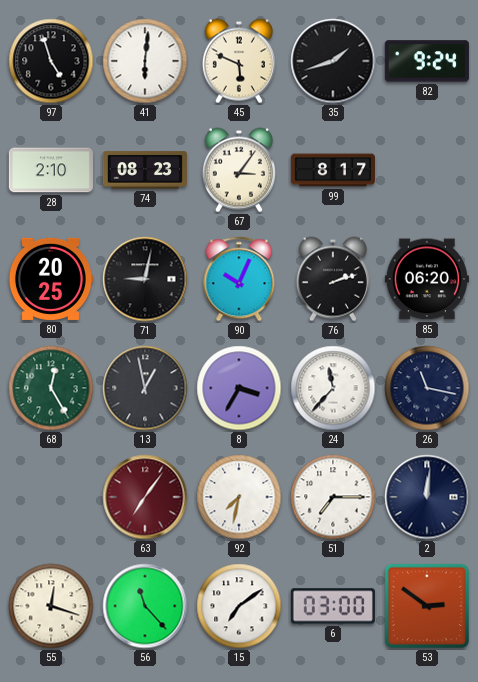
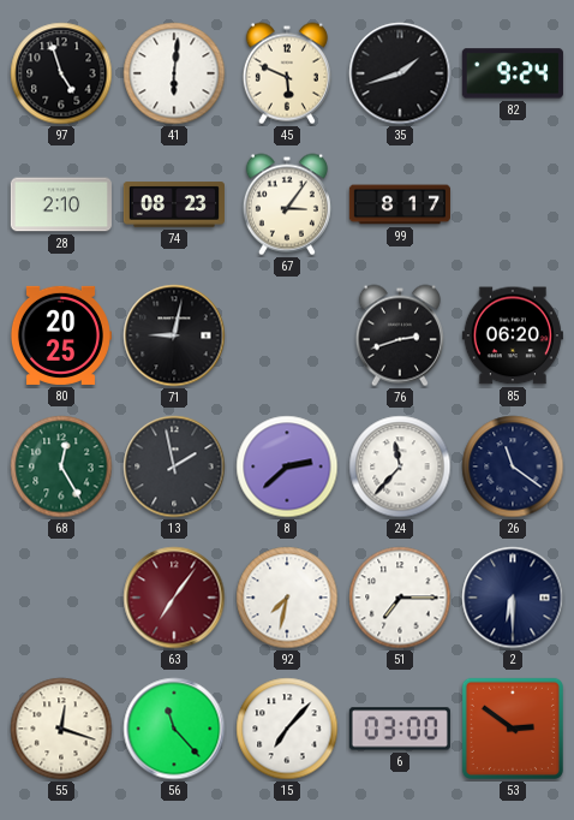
90: 10:04 -> none
76: 2:12 -> 2:42
13: 12:58 -> 1:58
8: 3:35 -> 2:38
26: 11:17 -> 11:21
2: 12:01 -> 6:30
15: 7:09 -> 7:07
